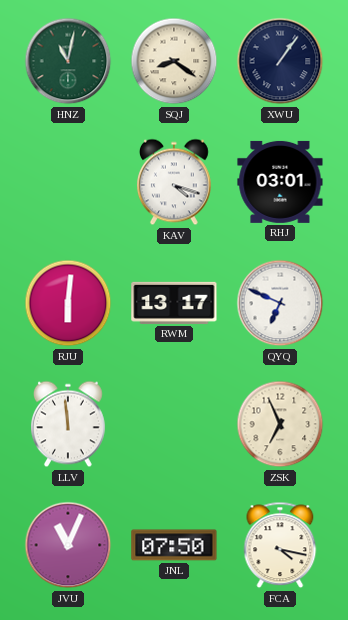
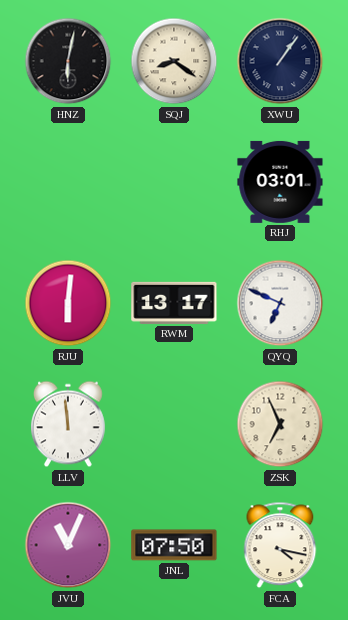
HNZ: 11:02 -> 6:02
HNZ dial: green -> black
KAV: 4:18 -> none
